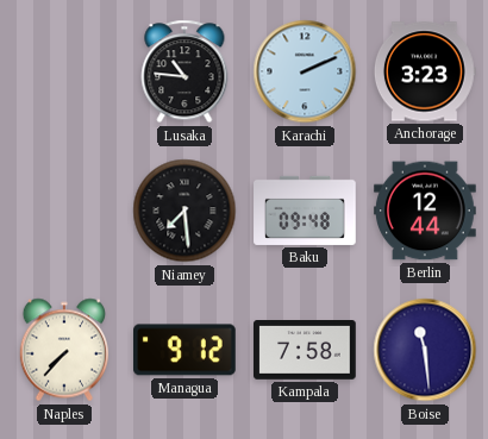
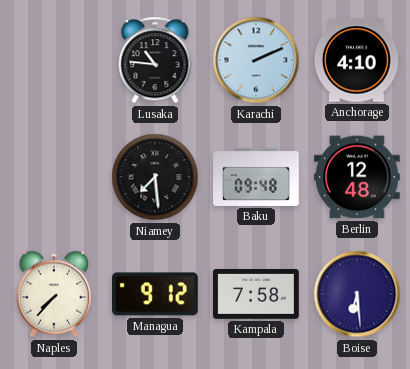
Anchorage: 3:23 -> 4:10
Berlin: 12:44 -> 12:48
Boise: 11:29 -> 6:29
